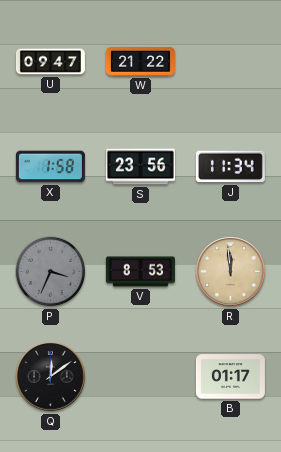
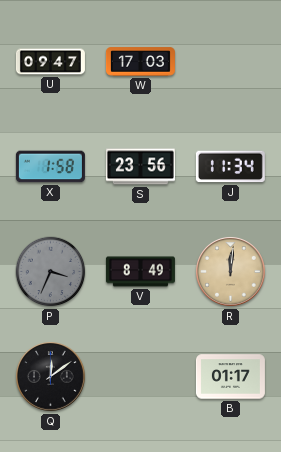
W: 21:22 -> 17:03
V: 8:53 -> 8:49
R: 11:59 -> 12:01
